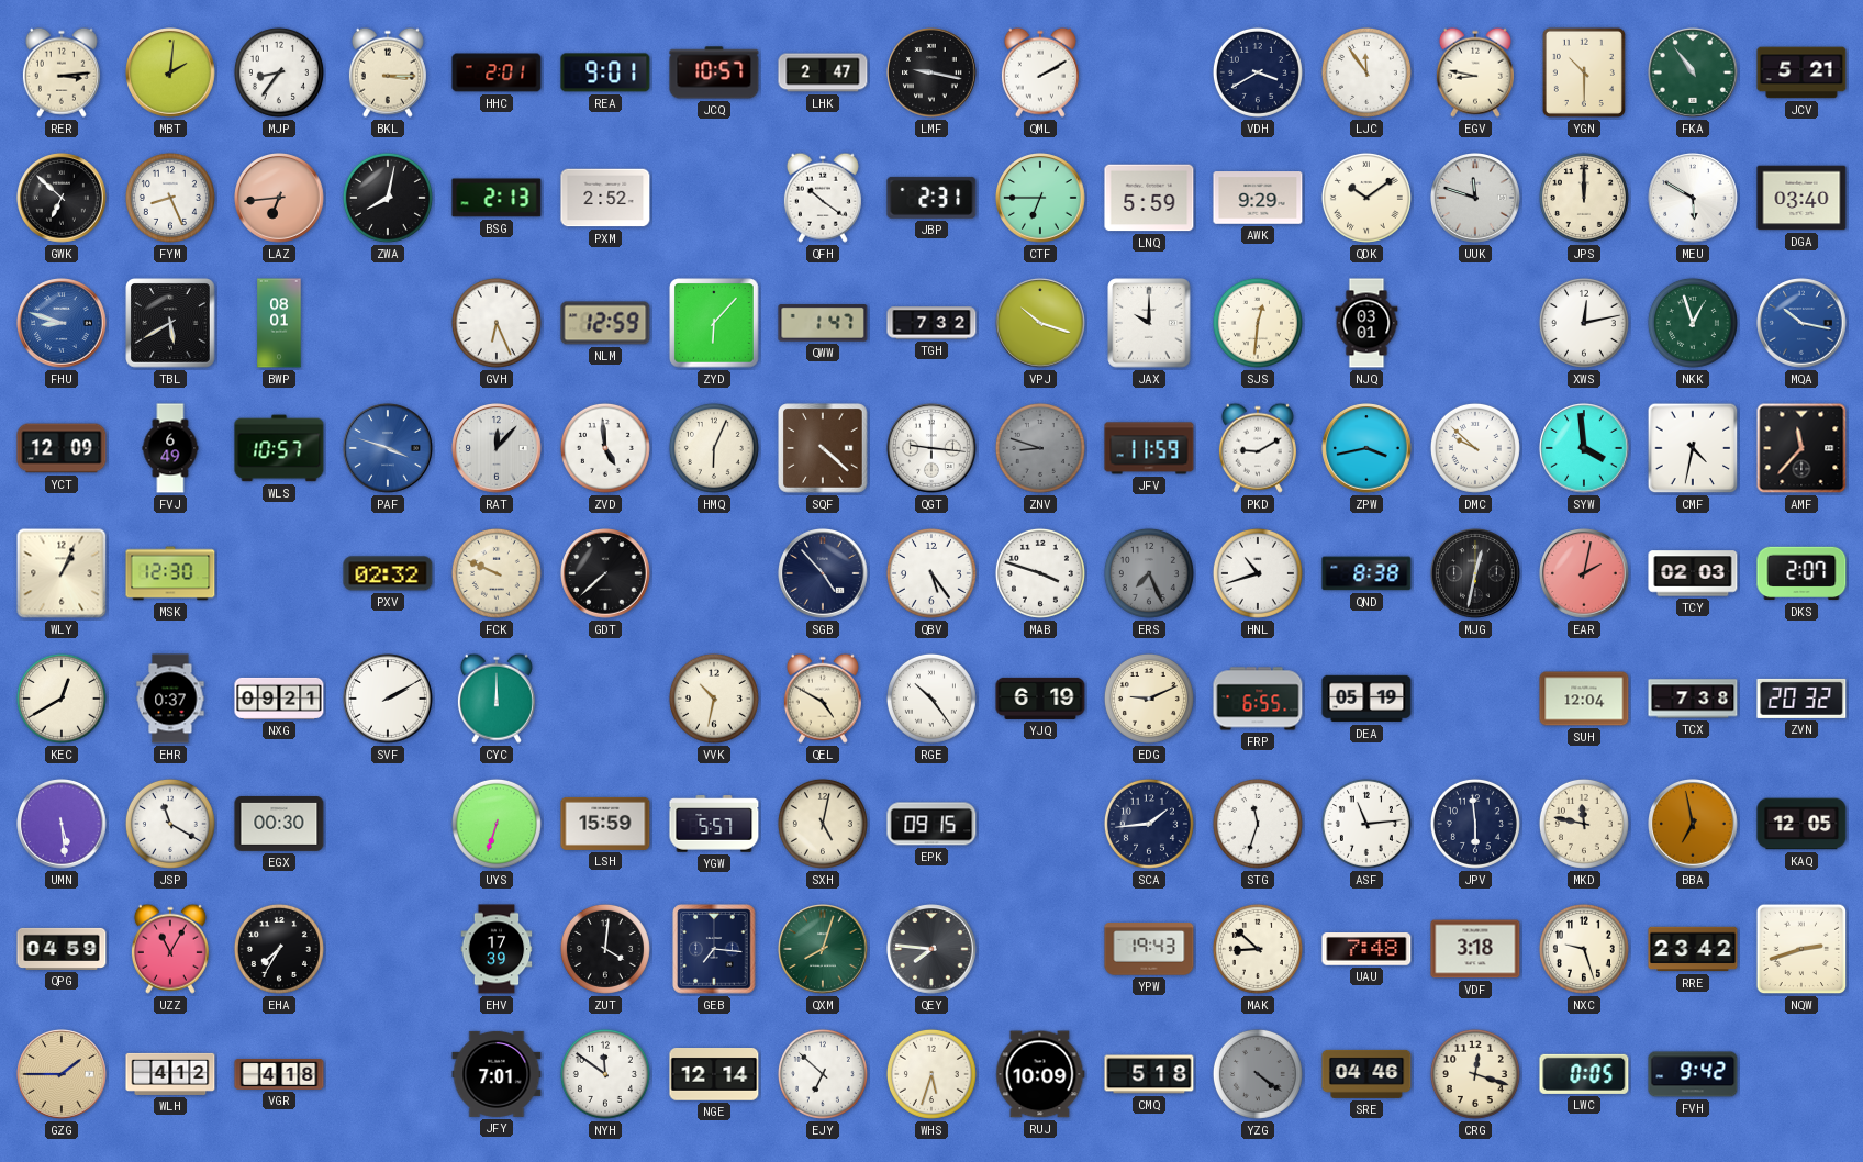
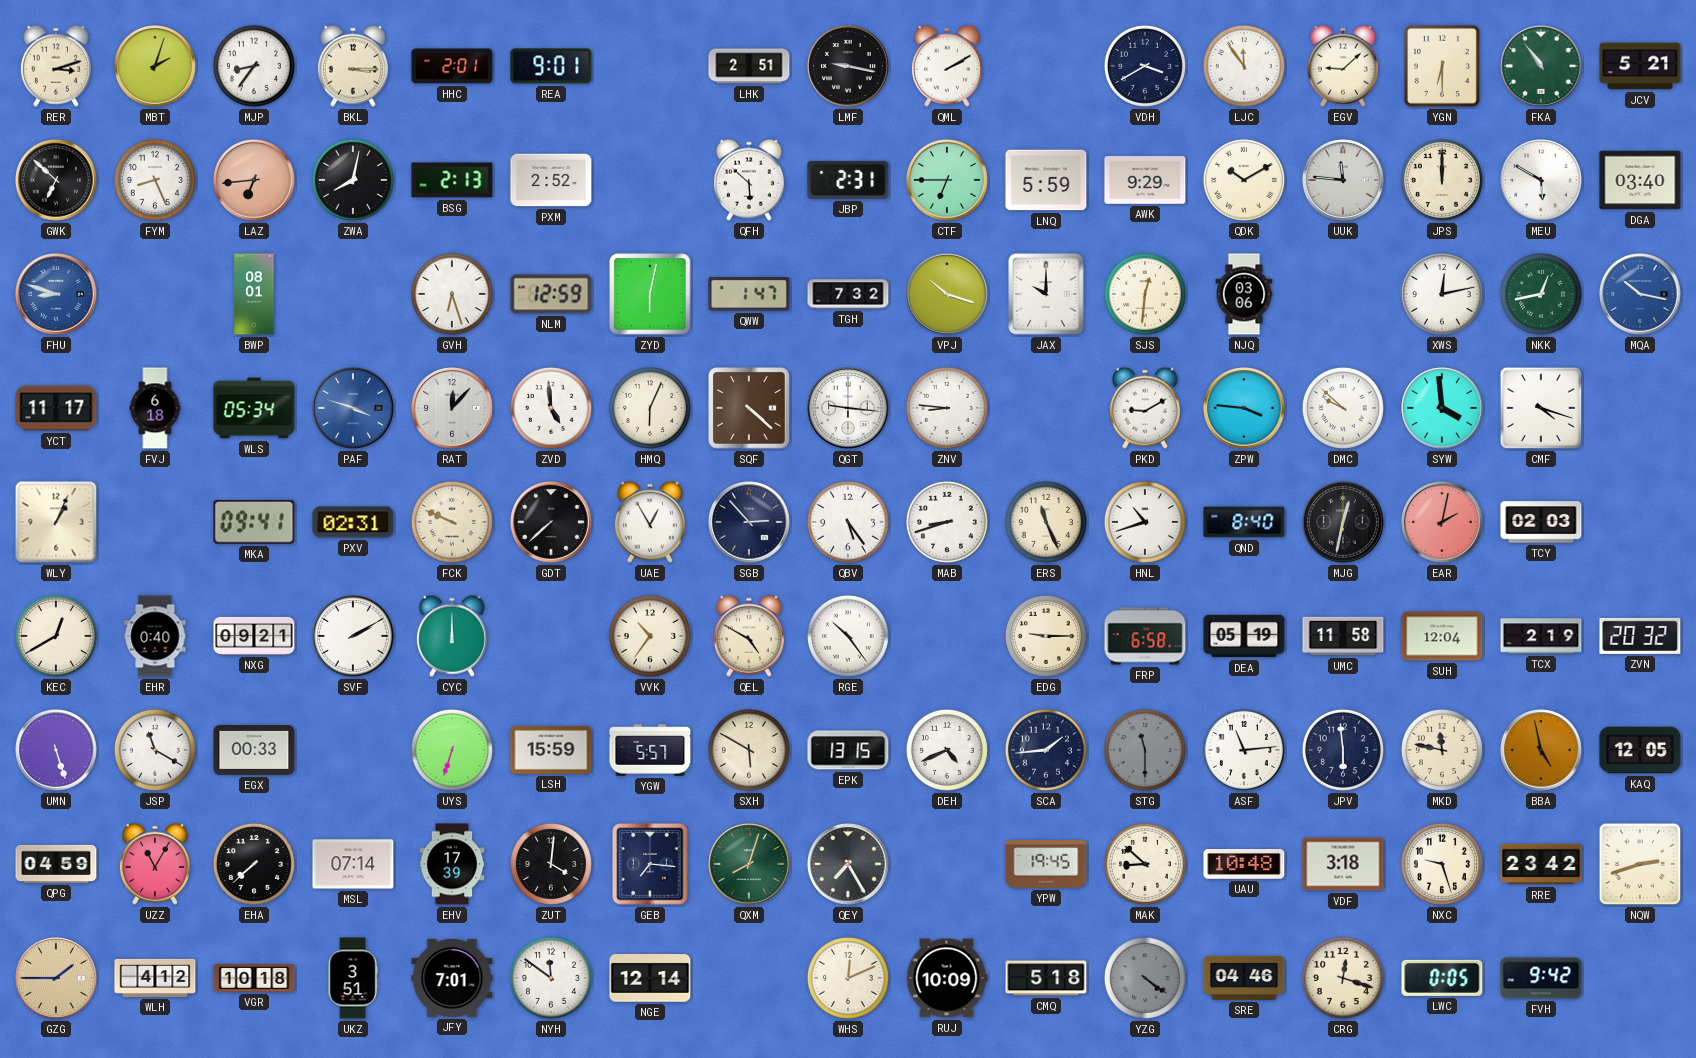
RER: 3:14 -> 3:12
MBT: 2:01 -> 2:03
JCQ: 10:57 -> none
LHK: 2:47 -> 2:51
EGV: 8:47 -> 9:08
YGN: 10:30 -> 6:30
QFH: 10:21 -> 5:52
QDK: 10:09 -> 10:10
UUK: 11:48 -> 11:46
TBL: 5:40 -> none
GVH: 6:26 -> 6:27
ZYD: 6:07 -> 6:02
NJQ: 03:01 -> 03:06
NKK: 12:57 -> 12:43
YCT: 12:09 -> 11:17
FVJ: 6:49 -> 6:18
WLS: 10:57 -> 05:34
ZNV: 8:48 -> 8:46
ZNV dial: grey -> white
JFV: 11:59 -> none
ZPW: 3:43 -> 3:46
CMF: 4:32 -> 4:18
AMF: 11:37 -> none
MSK: 12:30 -> none
MKA: none -> 09:41
PXV: 02:32 -> 02:31
UAE: none -> 12:55
SGB: 4:53 -> 2:53
MAB: 3:48 -> 8:42
ERS: 7:26 -> 11:26
ERS dial: grey -> cream
QND: 8:38 -> 8:40
DKS: 2:07 -> none
EHR: 0:37 -> 0:40
VVK: 10:32 -> 10:36
YJQ: 6:19 -> none
EDG: 9:11 -> 9:15
FRP: 6:55 -> 6:58
UMC: none -> 11:58
TCX: 7:38 -> 2:19
UMN: 5:29 -> 5:27
EGX: 00:30 -> 00:33
SXH: 5:02 -> 5:50
EPK: 09:15 -> 13:15
DEH: none -> 4:41
STG: 11:33 -> 11:30
STG dial: white -> grey
BBA: 6:58 -> 4:58
EHA: 7:35 -> 7:38
MSL: none -> 07:14
QEY: 7:46 -> 7:25
YPW: 19:43 -> 19:45
UAU: 7:48 -> 10:48
VGR: 4:18 -> 10:18
UKZ: none -> 3:51
EJY: 6:52 -> none
WHS: 5:33 -> 12:11
